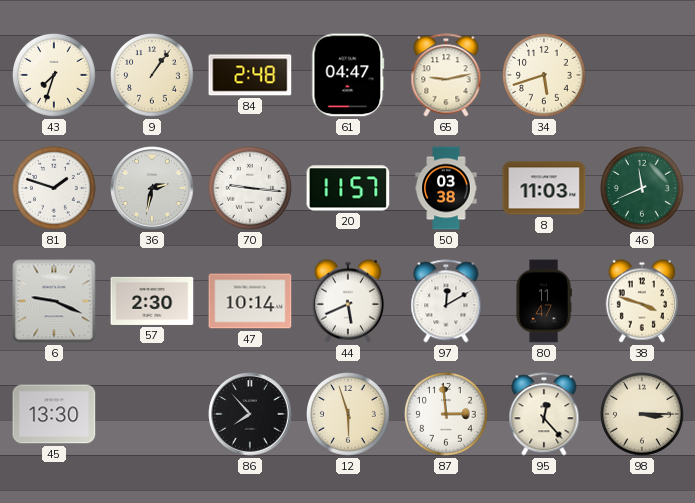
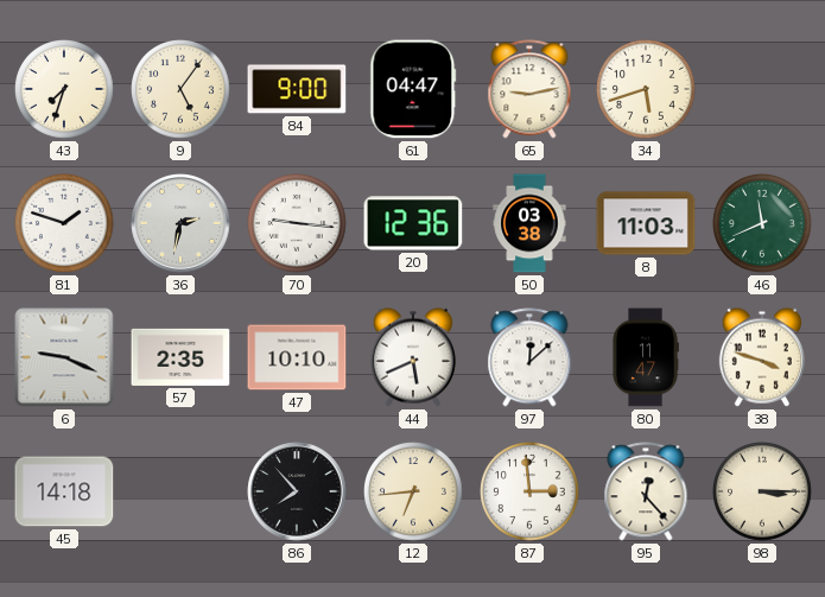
9: 1:06 -> 5:06
84: 2:48 -> 9:00
20: 11:57 -> 12:36
57: 2:30 -> 2:35
47: 10:14 -> 10:10
97: 12:10 -> 12:08
45: 13:30 -> 14:18
12: 5:57 -> 6:44
